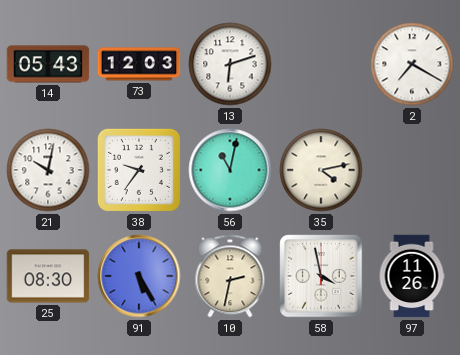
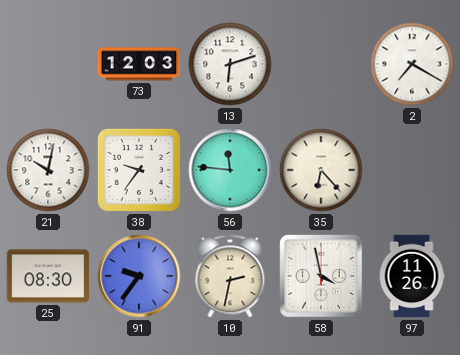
14: 05:43 -> none
56: 11:02 -> 11:46
35: 4:13 -> 6:23
91: 5:25 -> 9:36
